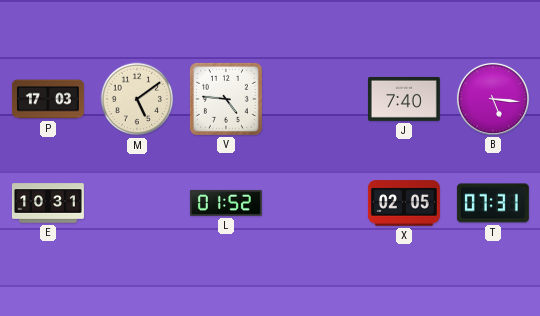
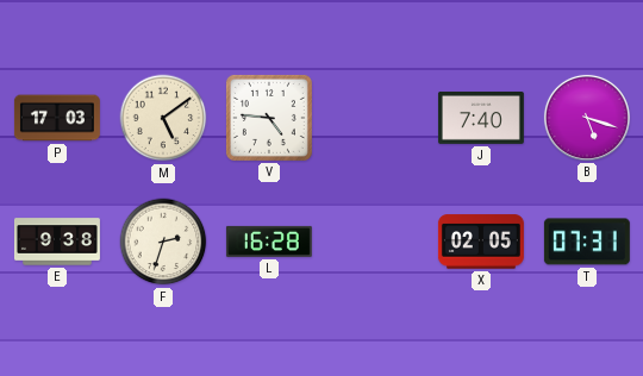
B: 5:16 -> 5:18
E: 10:31 -> 9:38
F: none -> 2:33
L: 01:52 -> 16:28
